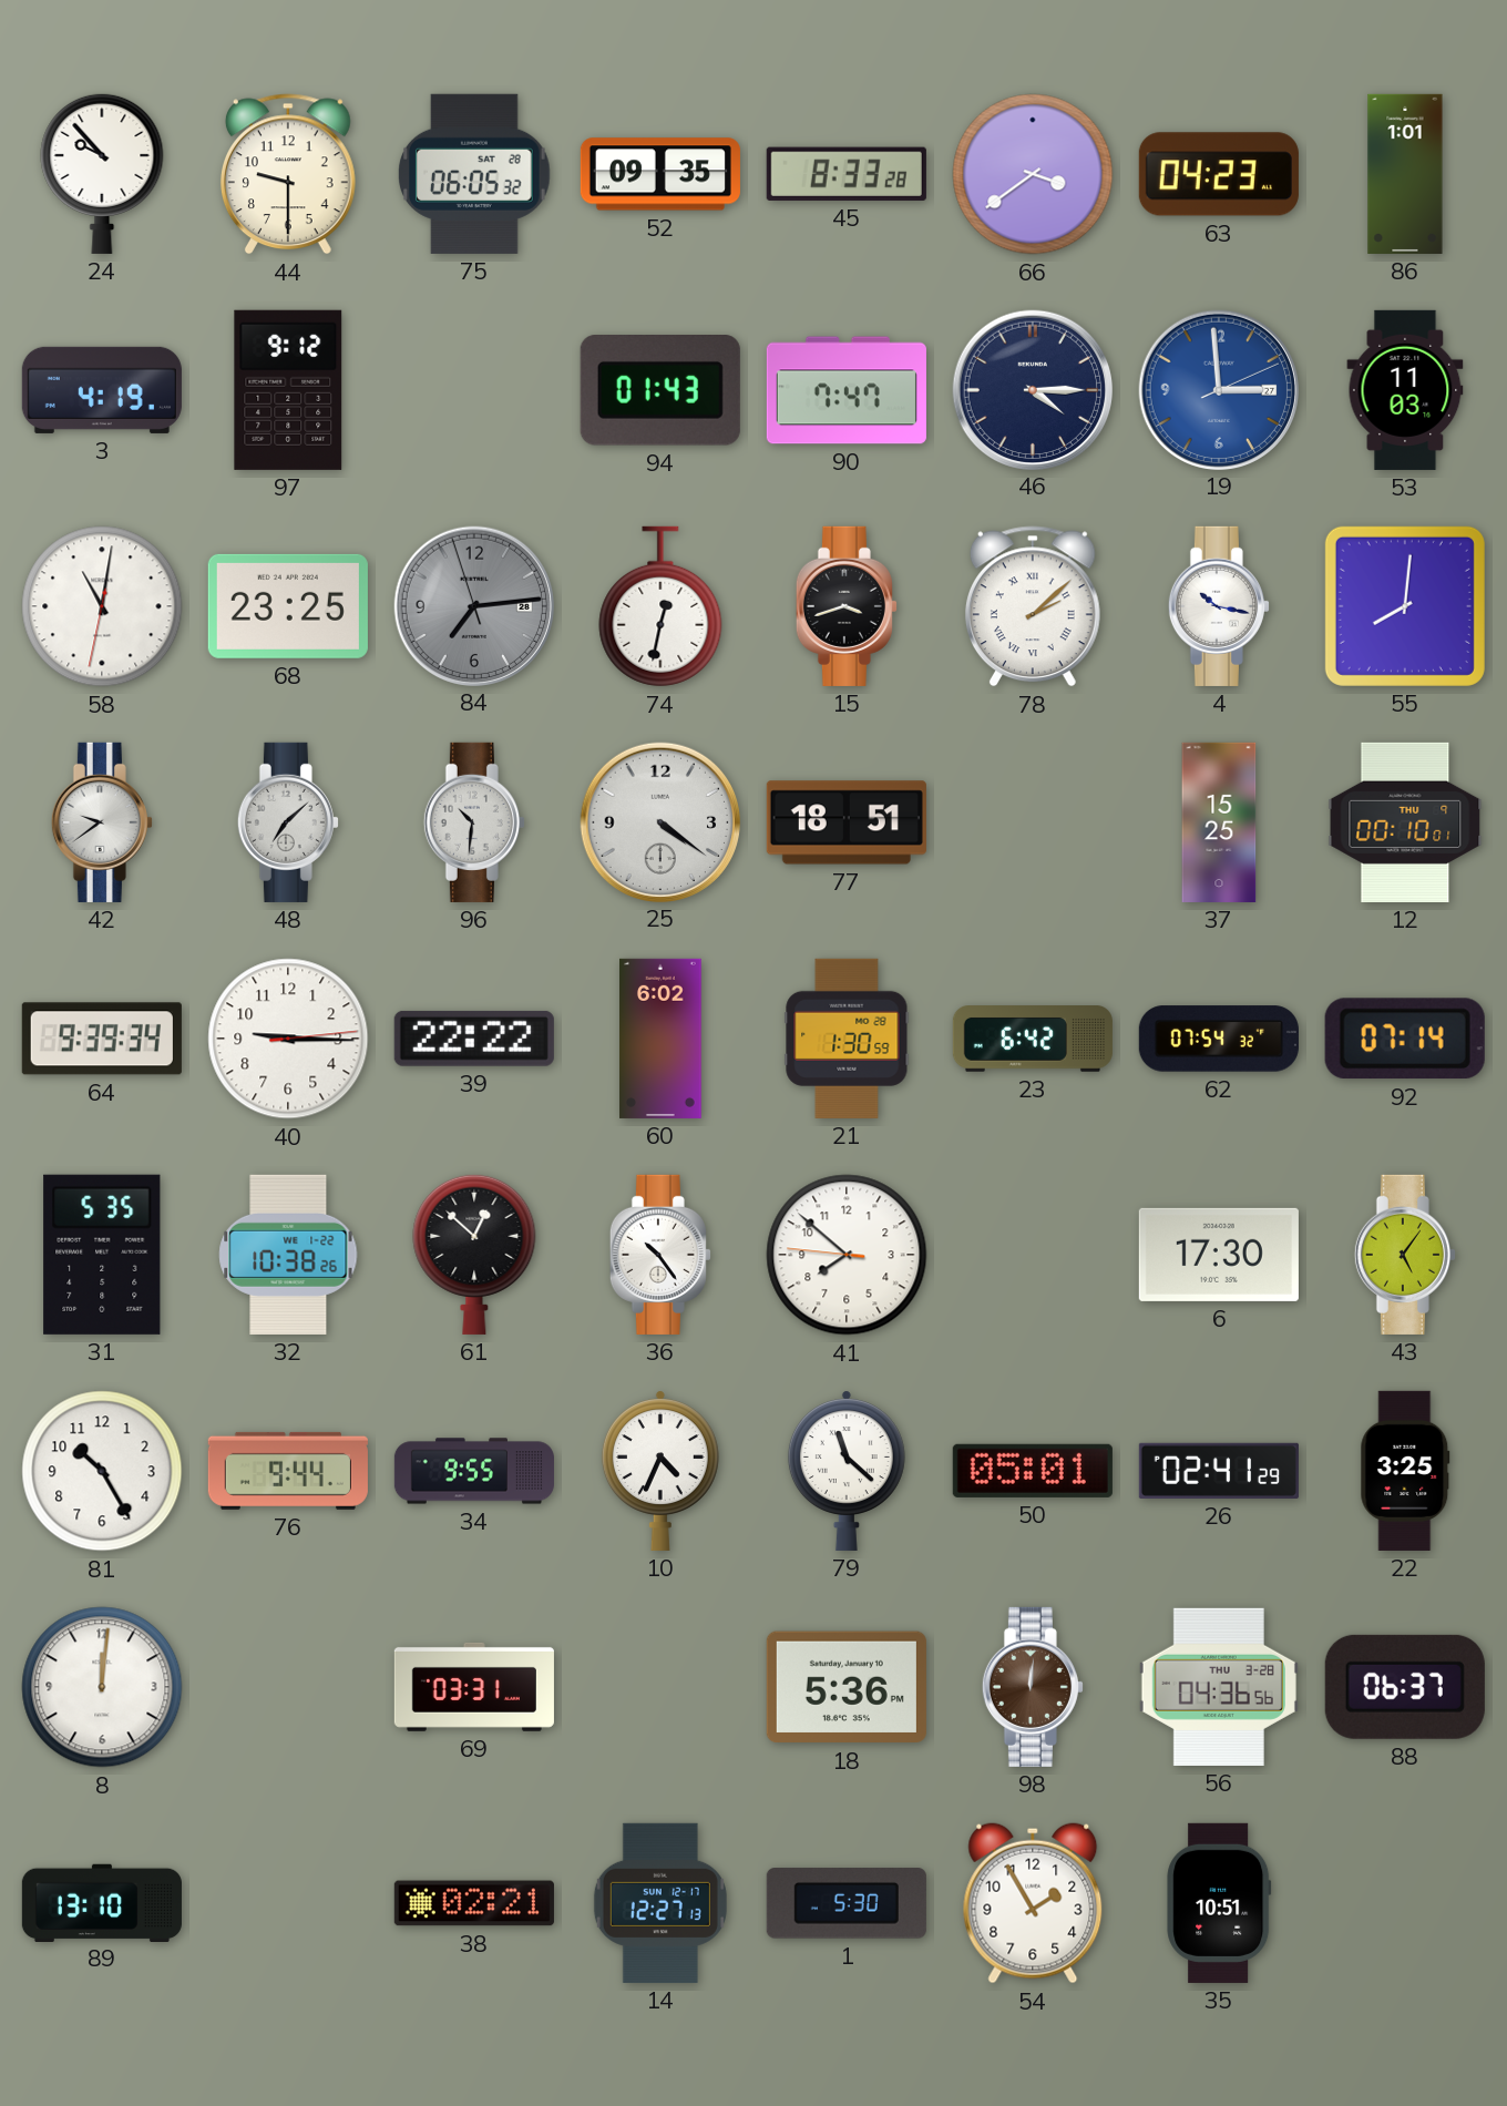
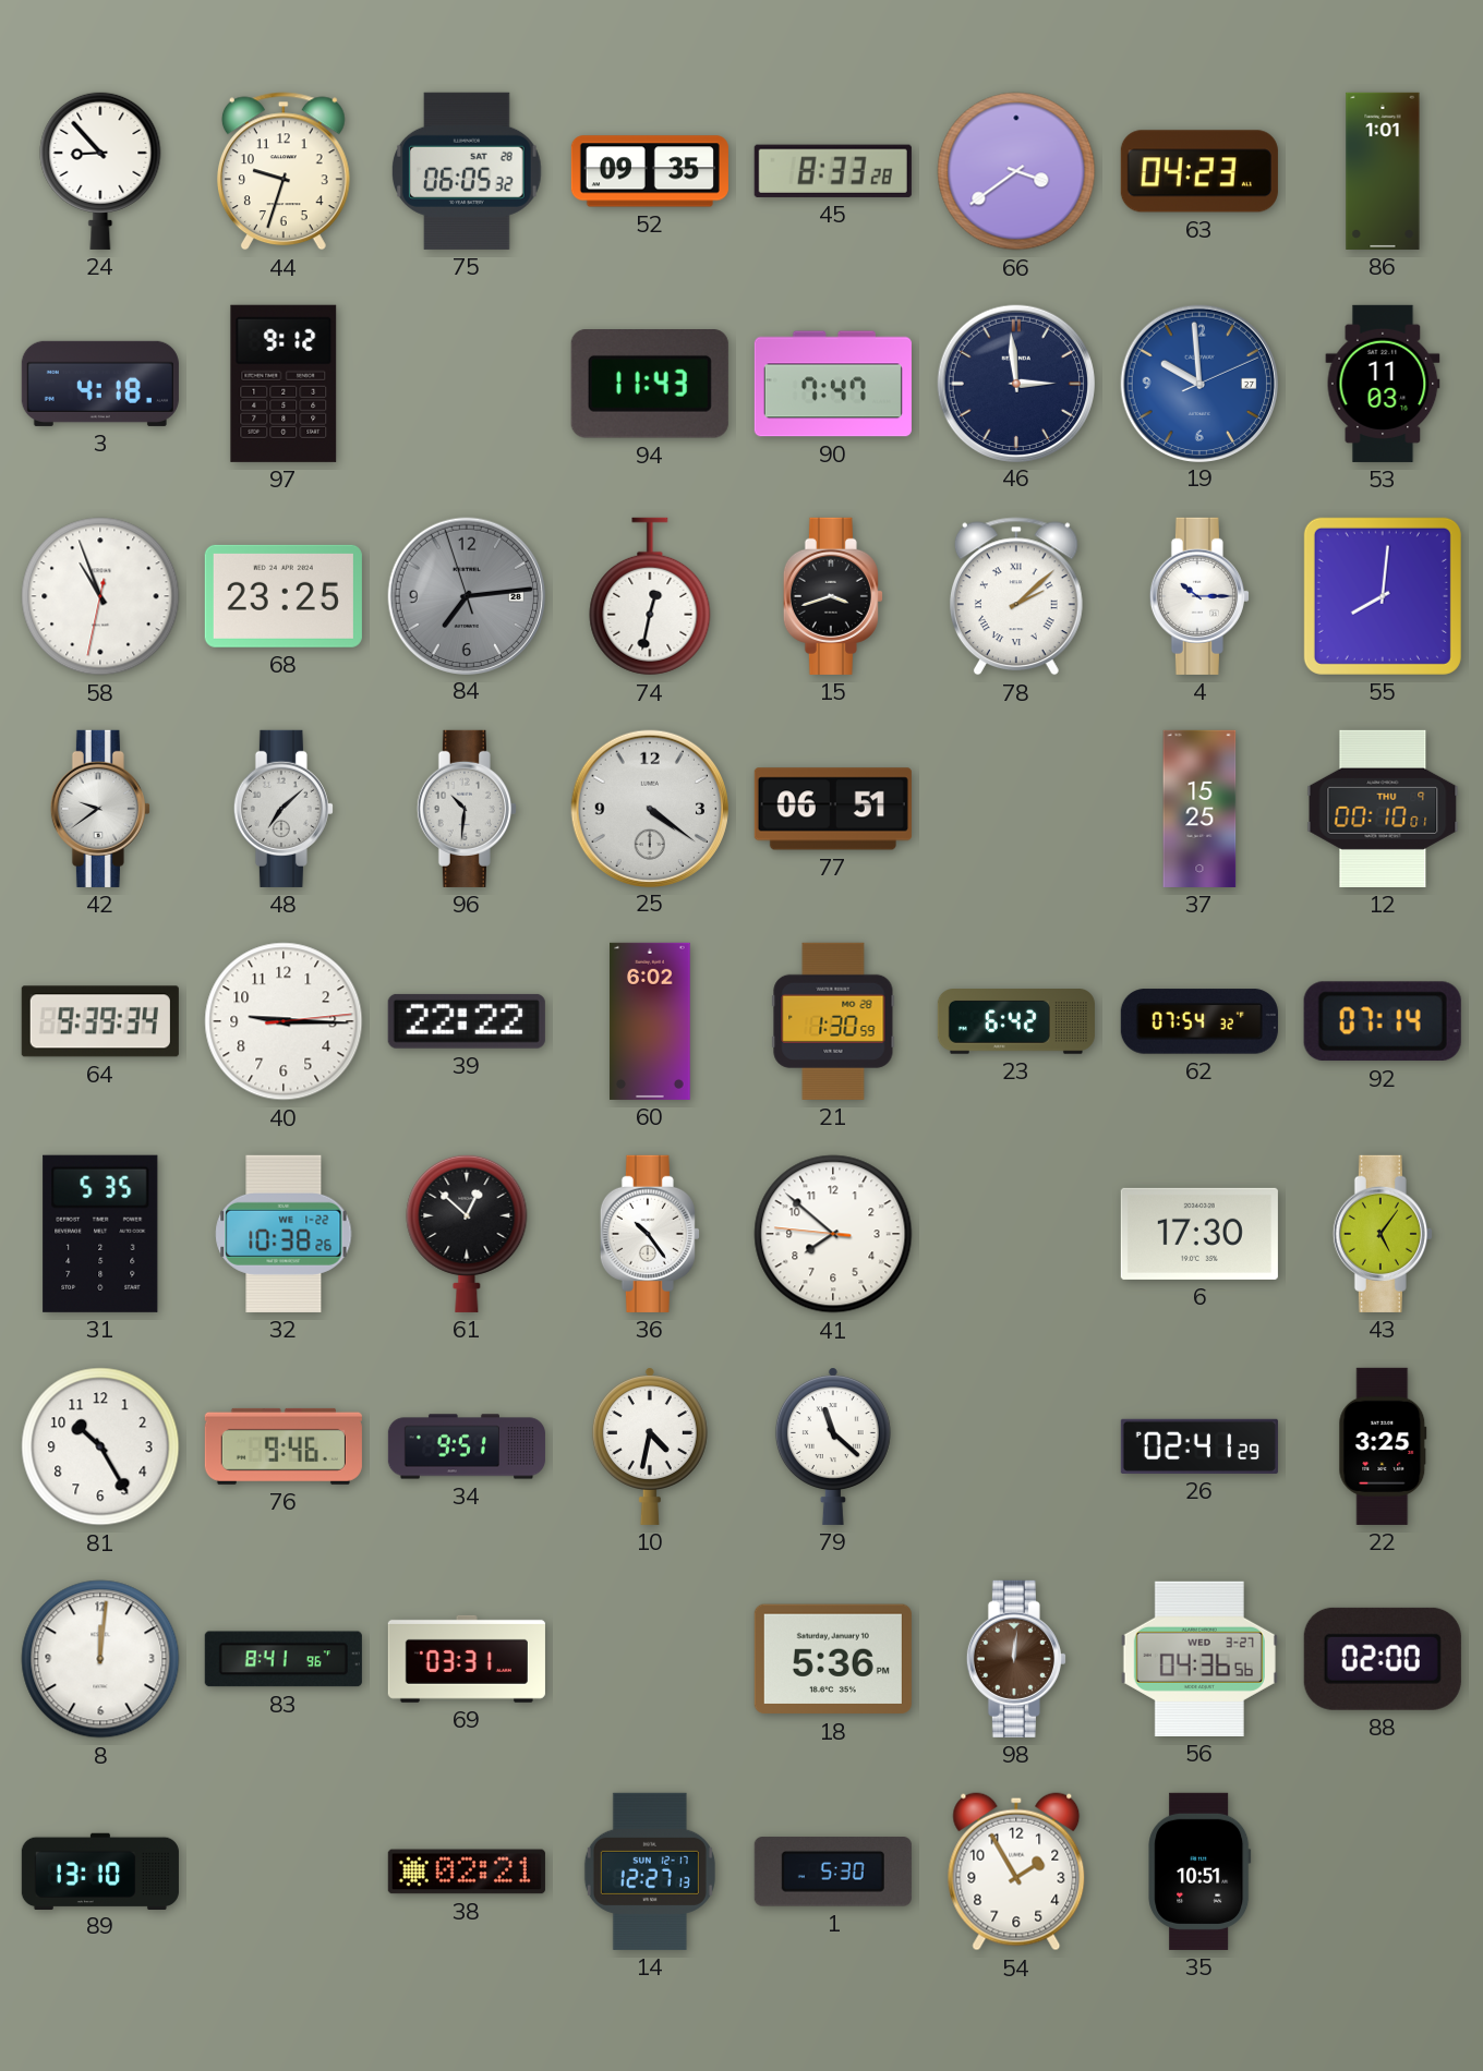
24: 9:53 -> 8:53
44: 9:30 -> 9:33
3: 4:19 -> 4:18
94: 01:43 -> 11:43
46: 4:15 -> 2:59
19: 2:59 -> 9:59
58: 11:01 -> 10:56
4: 10:17 -> 10:15
77: 18:51 -> 06:51
76: 9:44 -> 9:46
34: 9:55 -> 9:51
10: 4:34 -> 4:32
50: 05:01 -> none
83: none -> 8:41
56 date: THU 3-28 -> WED 3-27
88: 06:37 -> 02:00
